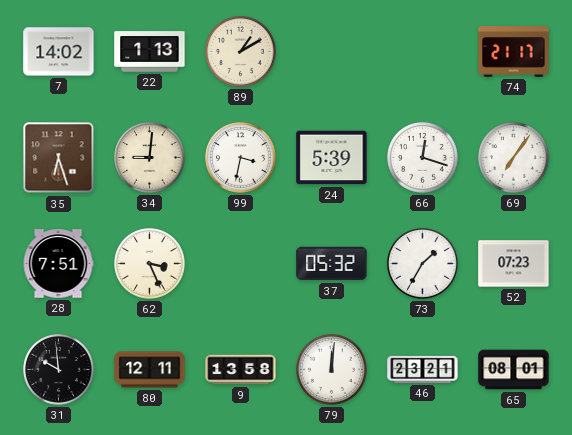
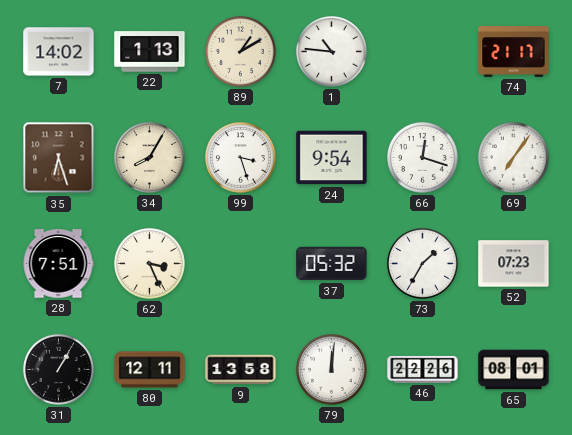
1: none -> 10:46
34: 9:01 -> 8:05
99: 3:32 -> 3:27
24: 5:39 -> 9:54
31: 9:59 -> 1:05
46: 23:21 -> 22:26
